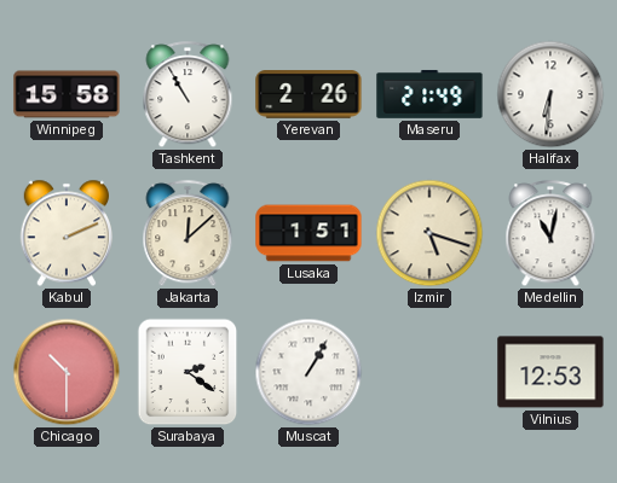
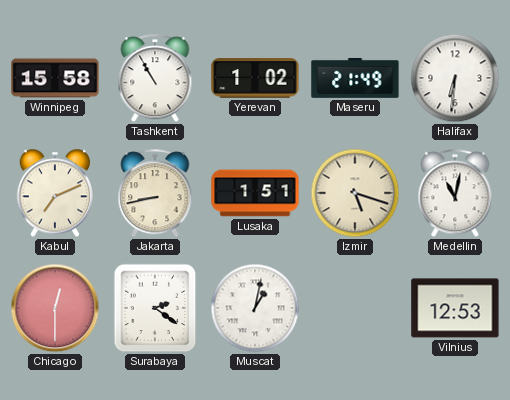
Yerevan: 2:26 -> 1:02
Kabul: 2:11 -> 7:11
Jakarta: 12:08 -> 8:43
Chicago: 10:30 -> 12:30
Muscat: 1:05 -> 1:02
